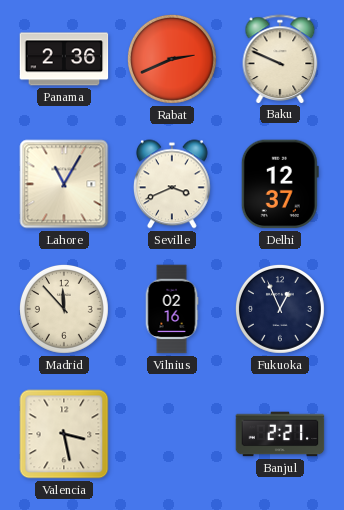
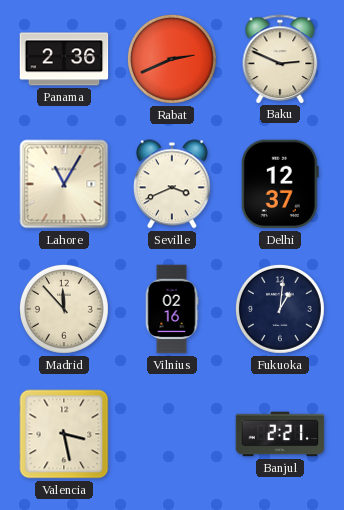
Baku: 9:49 -> 2:49
Fukuoka: 12:56 -> 1:01
